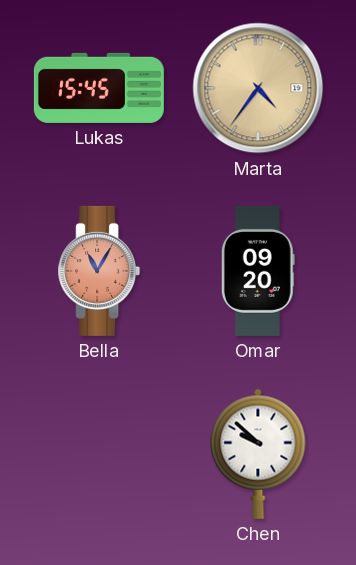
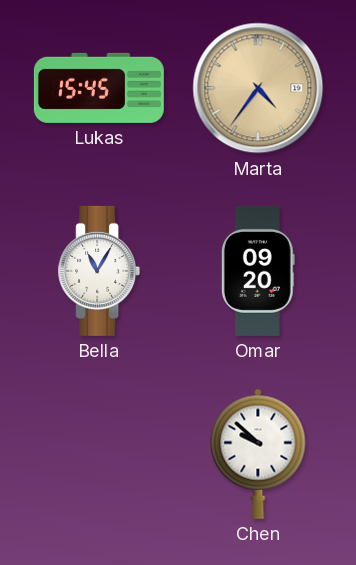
Bella dial: salmon -> white
